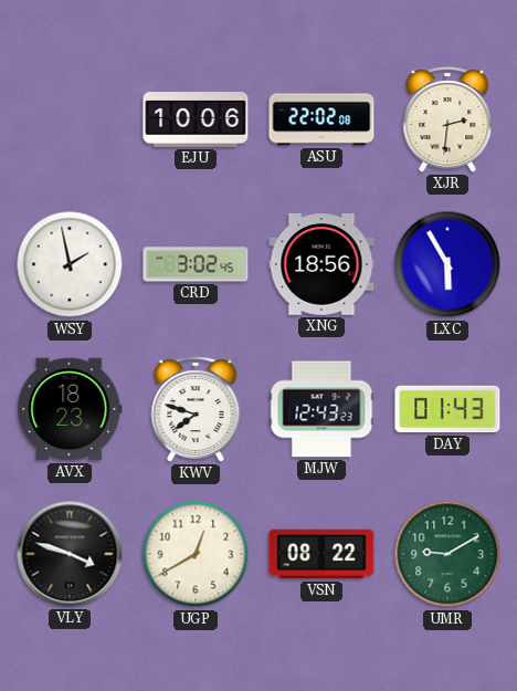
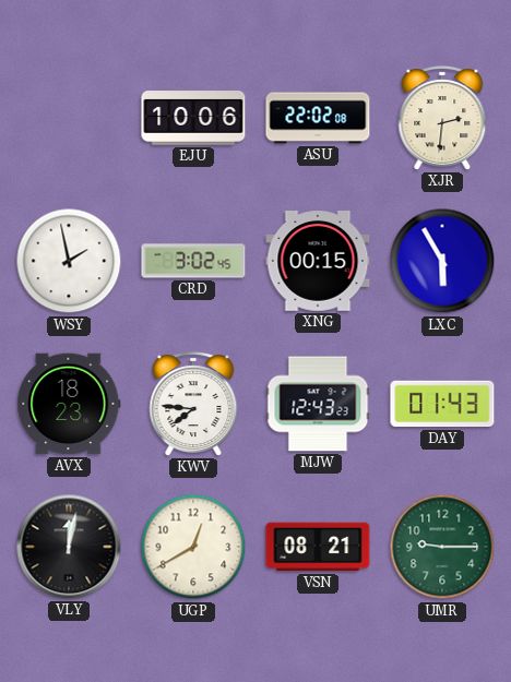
XNG: 18:56 -> 00:15
KWV: 7:48 -> 7:46
VLY: 3:48 -> 12:02
VSN: 08:22 -> 08:21
UMR: 9:10 -> 9:15
